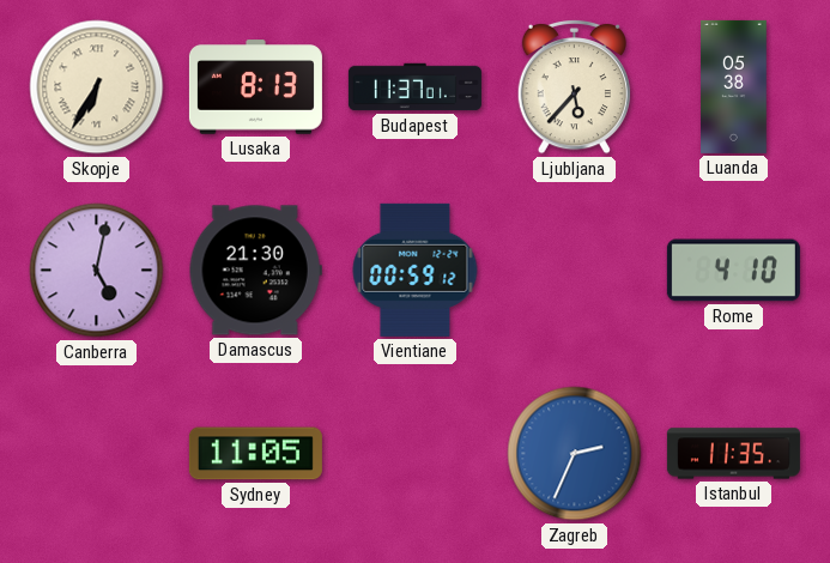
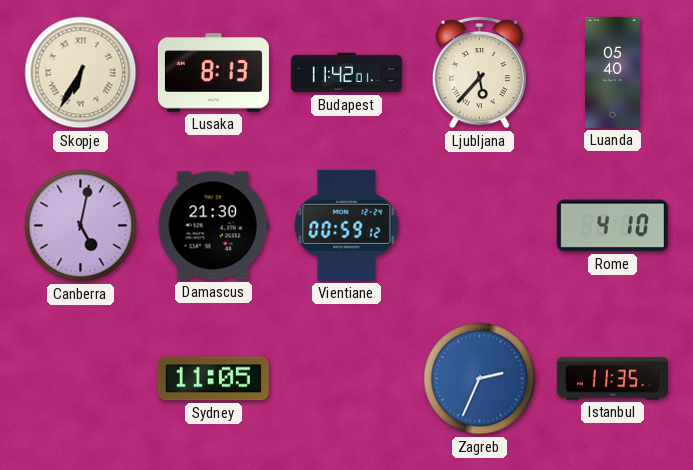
Budapest: 11:37 -> 11:42
Luanda: 05:38 -> 05:40
